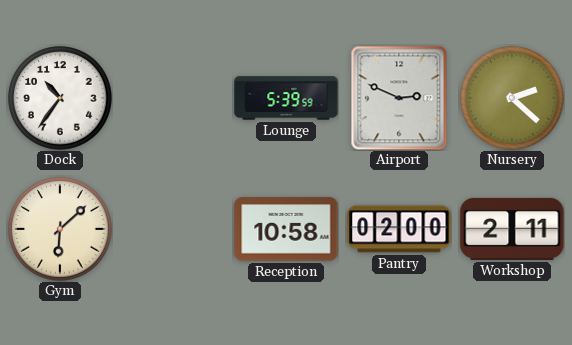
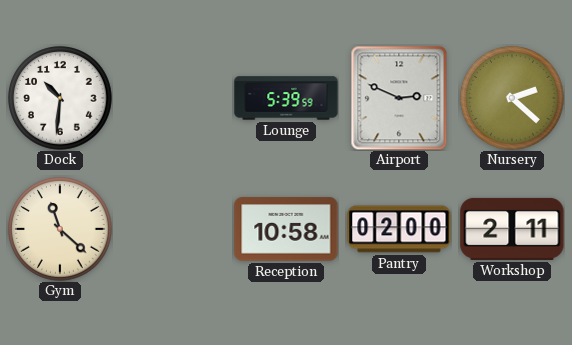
Dock: 10:36 -> 10:31
Gym: 6:08 -> 11:22
